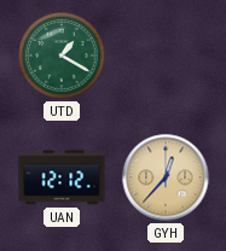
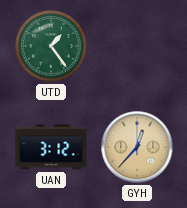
UTD: 1:20 -> 1:24
UAN: 12:12 -> 3:12
